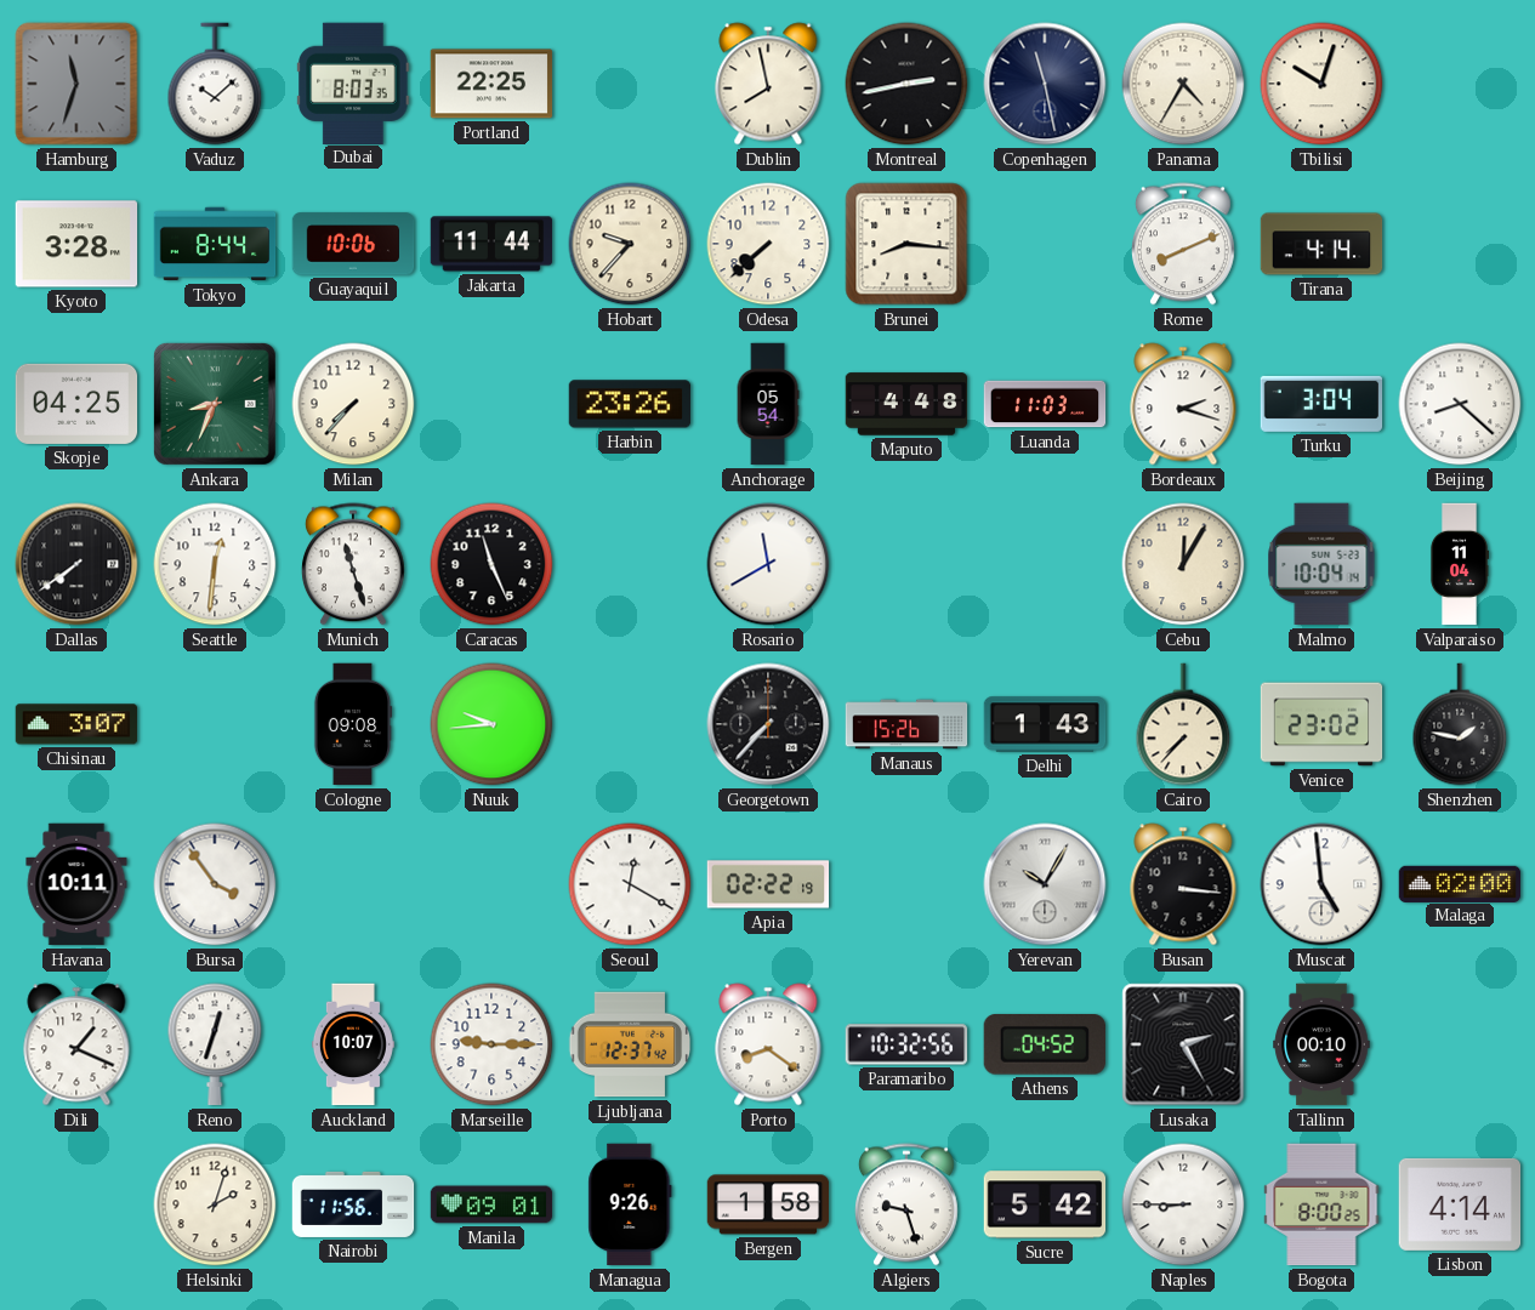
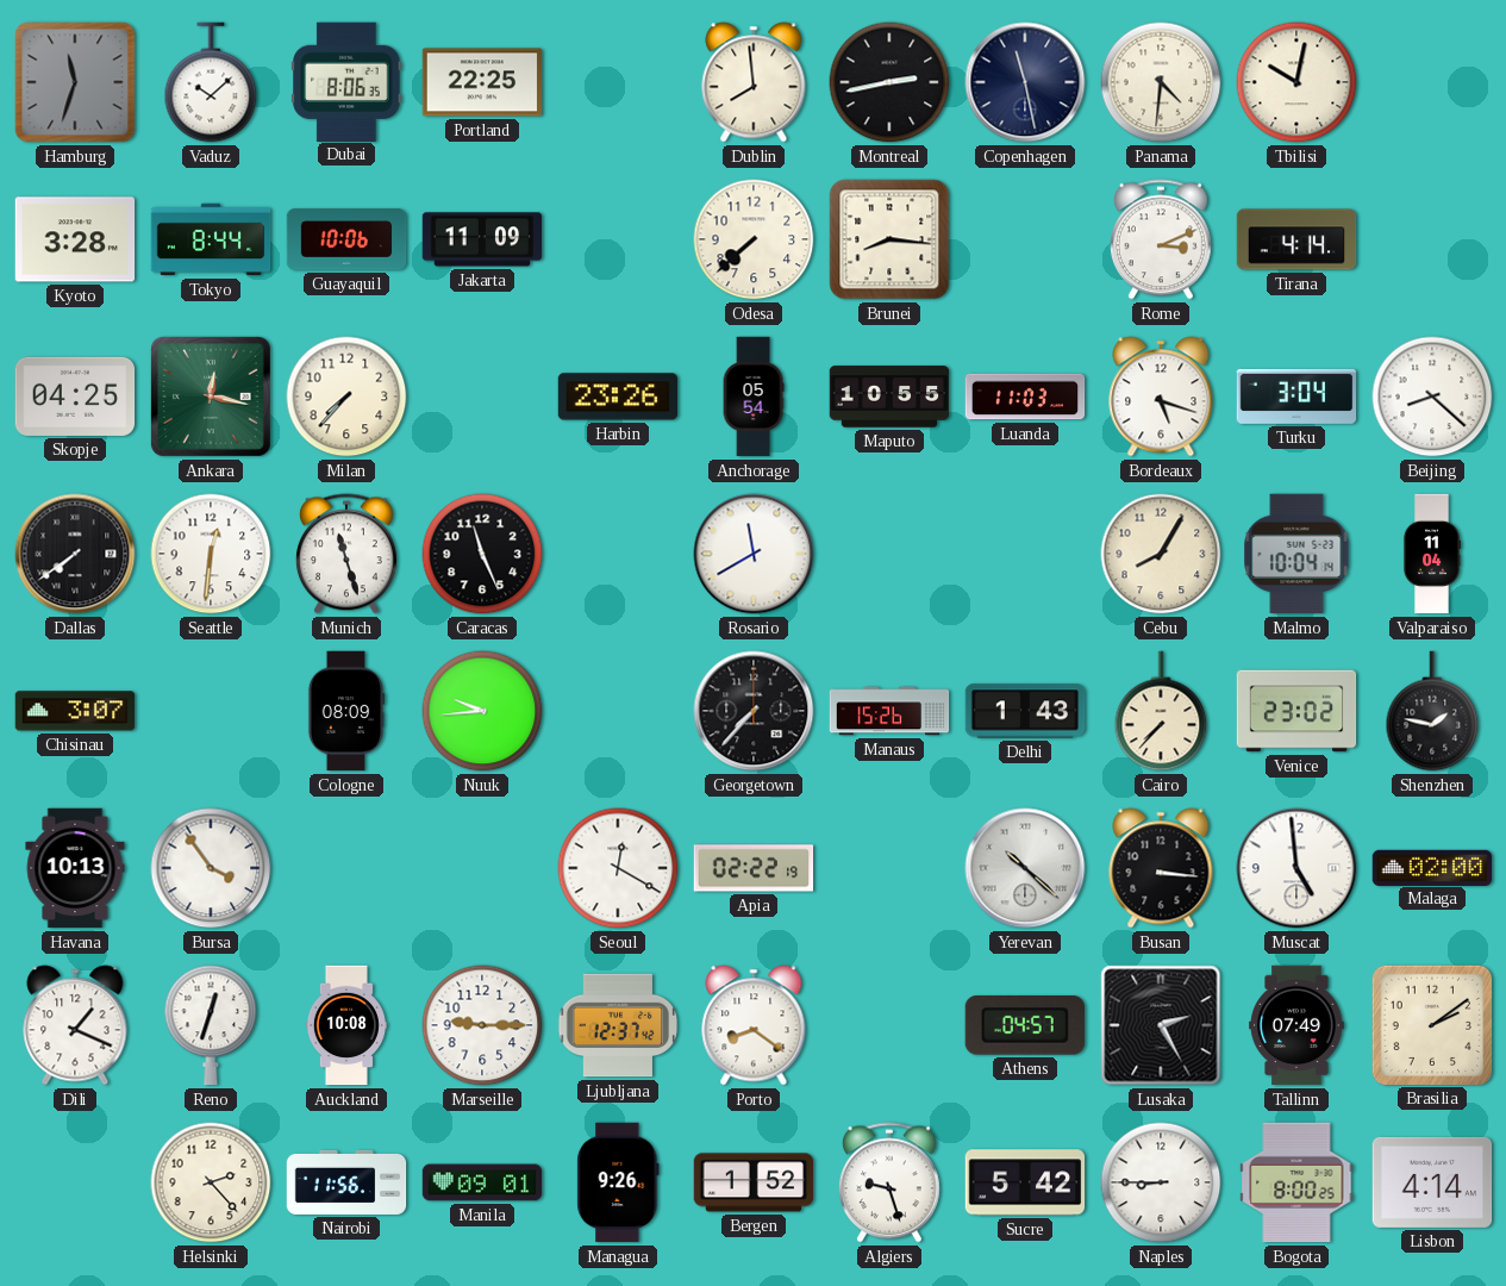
Dubai: 8:03 -> 8:06
Dublin: 7:58 -> 7:59
Panama: 4:35 -> 4:31
Tbilisi: 10:03 -> 10:02
Jakarta: 11:44 -> 11:09
Hobart: 9:37 -> none
Rome: 8:11 -> 3:11
Ankara: 8:34 -> 12:17
Maputo: 4:48 -> 10:55
Bordeaux: 2:18 -> 5:18
Cebu: 12:05 -> 8:05
Cologne: 09:08 -> 08:09
Havana: 10:11 -> 10:13
Yerevan: 10:05 -> 10:22
Auckland: 10:07 -> 10:08
Paramaribo: 10:32 -> none
Athens: 04:52 -> 04:57
Tallinn: 00:10 -> 07:49
Brasilia: none -> 2:09
Helsinki: 2:03 -> 2:23
Bergen: 1:58 -> 1:52
